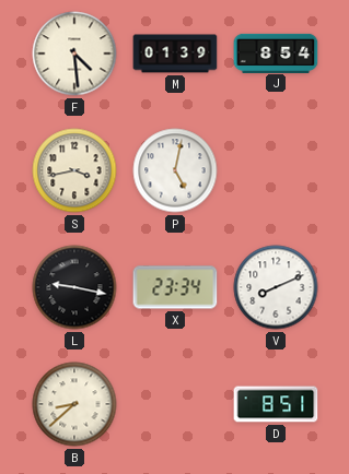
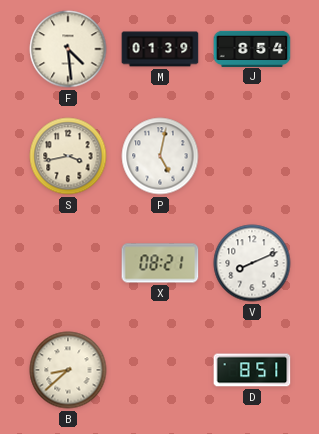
L: 9:17 -> none
X: 23:34 -> 08:21
